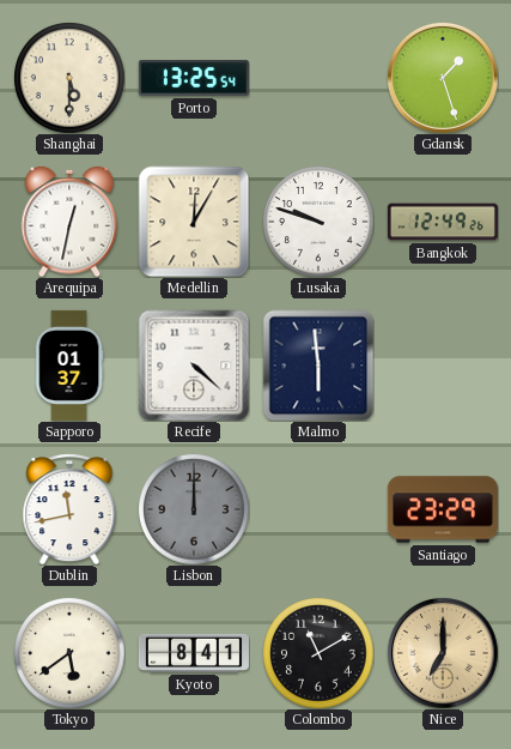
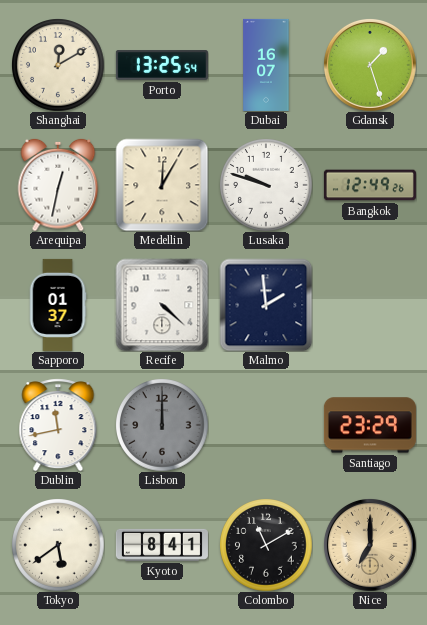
Shanghai: 5:30 -> 12:10
Dubai: none -> 16:07
Malmo: 5:59 -> 1:59
